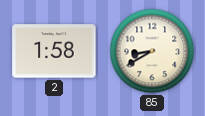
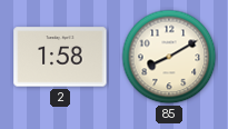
85: 8:40 -> 8:10
